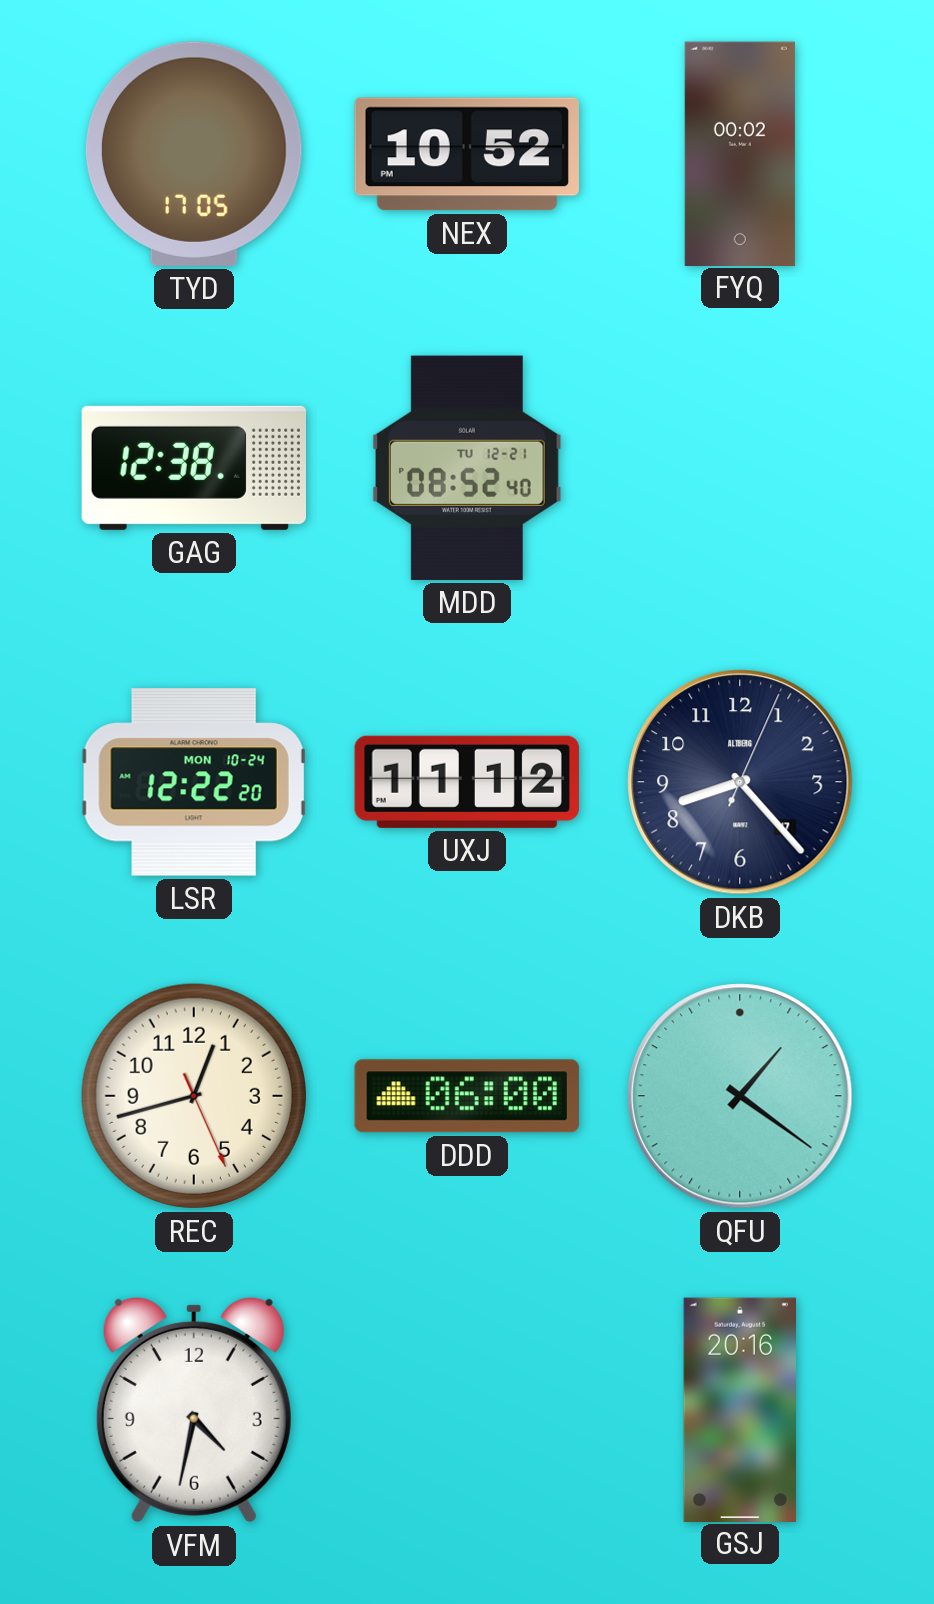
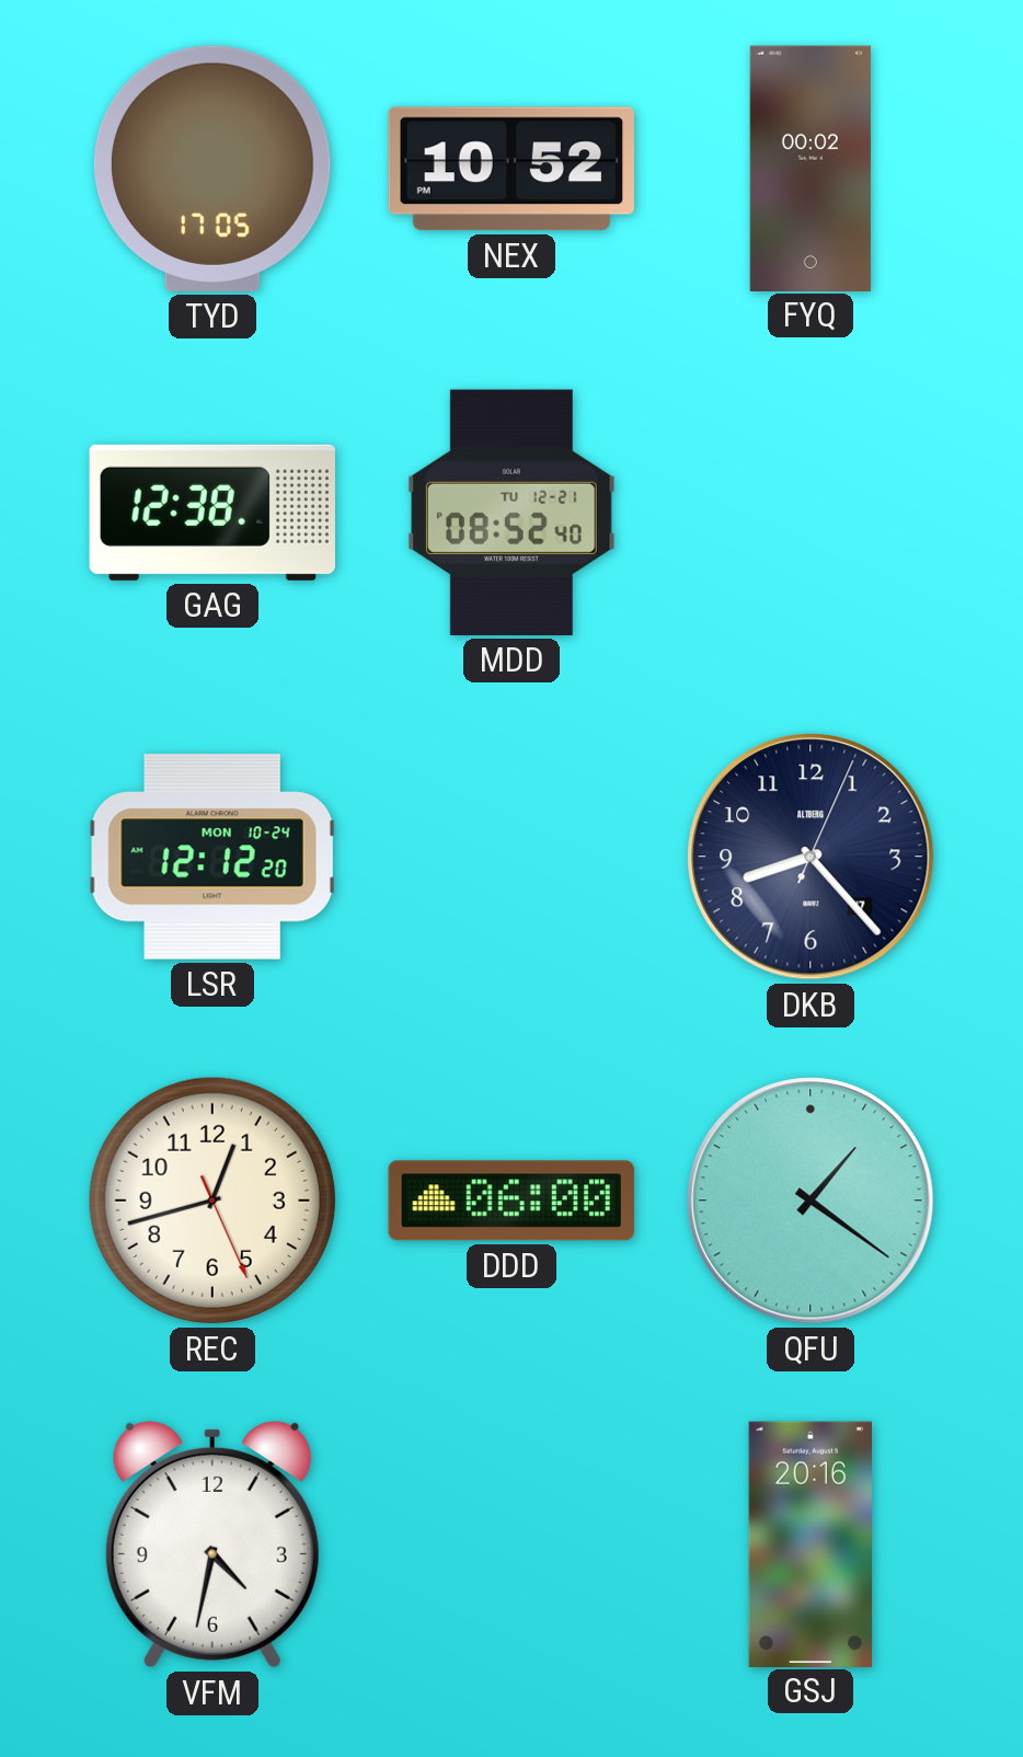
LSR: 12:22 -> 12:12
UXJ: 11:12 -> none
